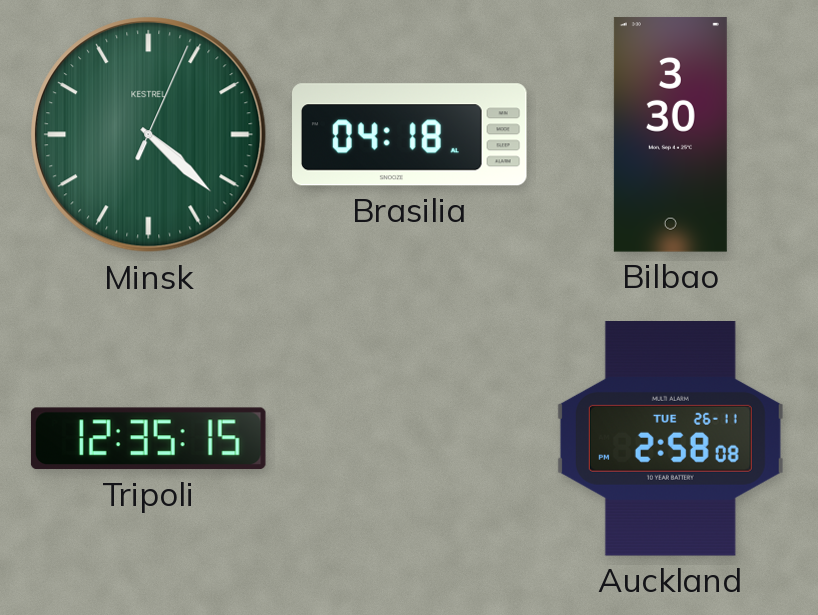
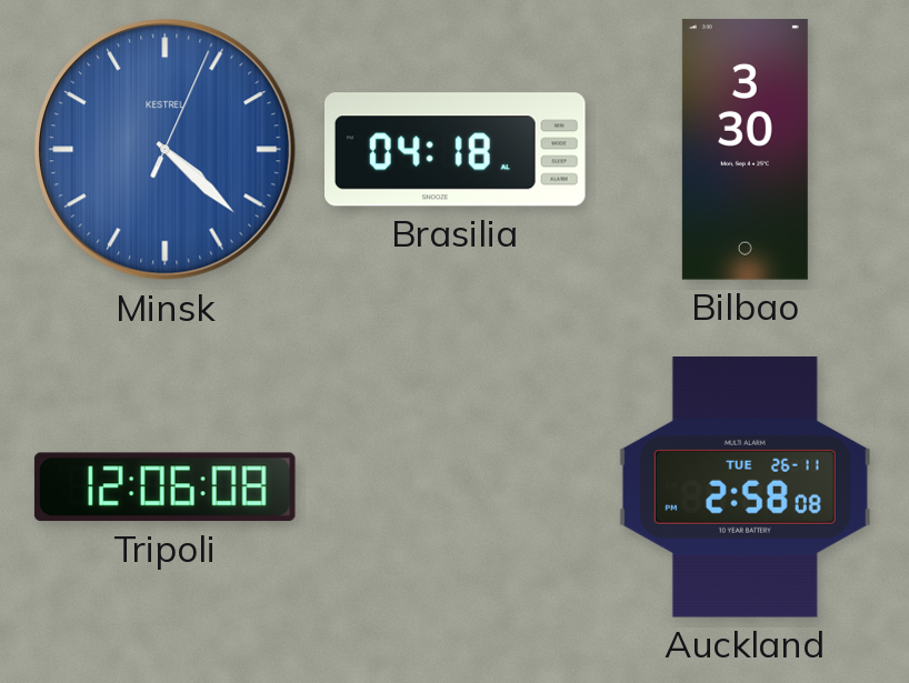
Minsk dial: green -> blue
Tripoli: 12:35 -> 12:06
